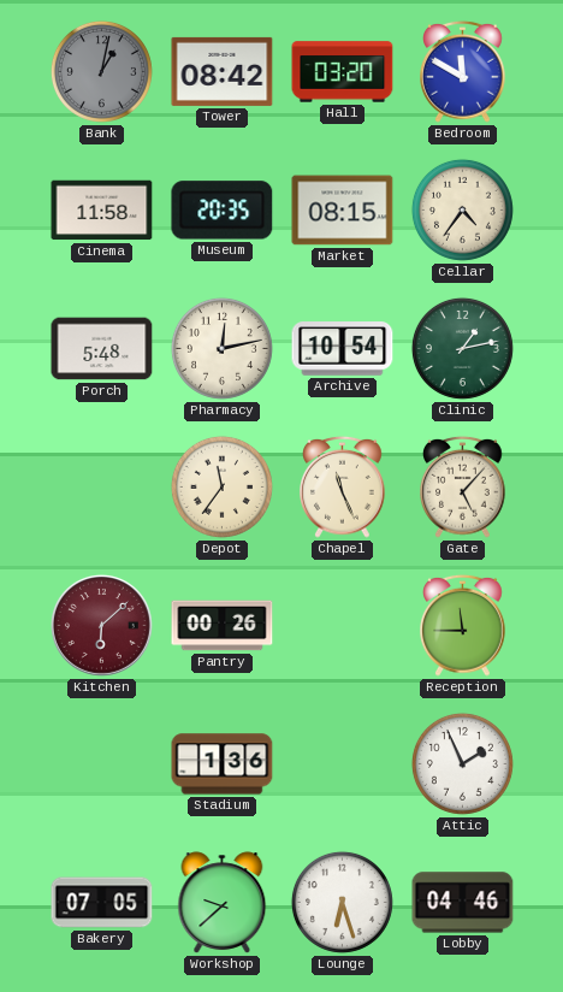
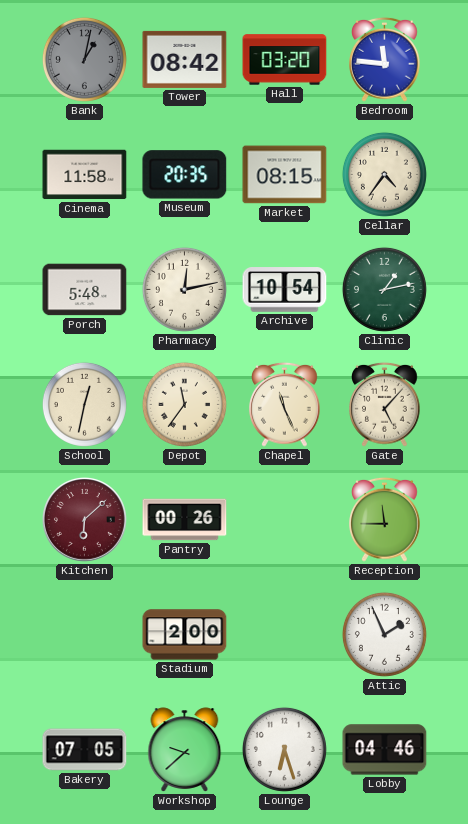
Bedroom: 11:50 -> 11:46
School: none -> 12:32
Stadium: 1:36 -> 2:00
